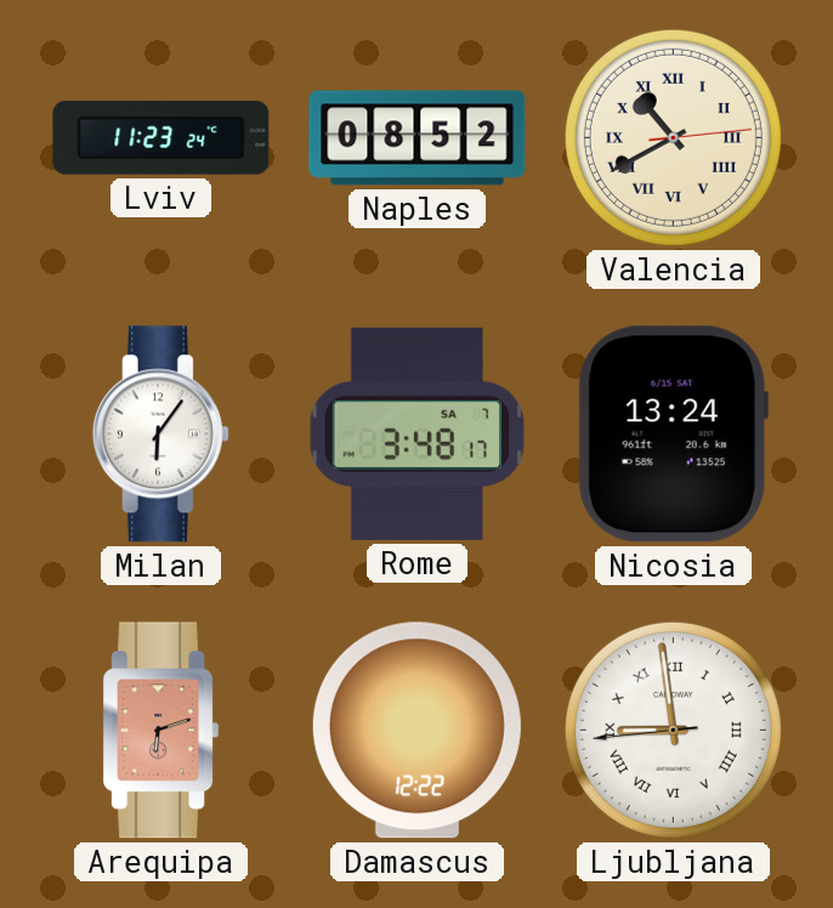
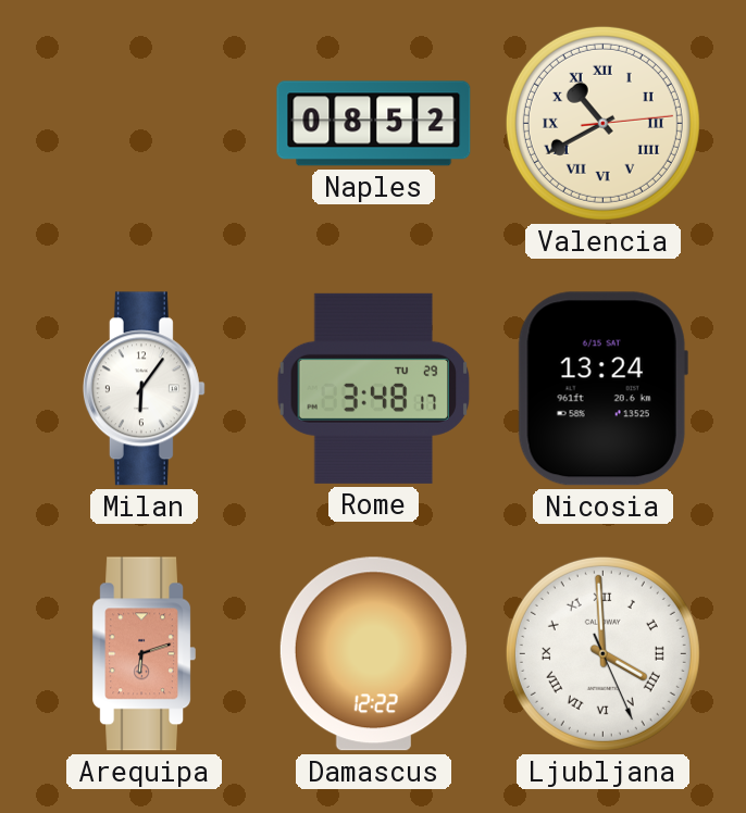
Lviv: 11:23 -> none
Rome date: SA 7 -> TU 29
Ljubljana: 8:58 -> 3:59
